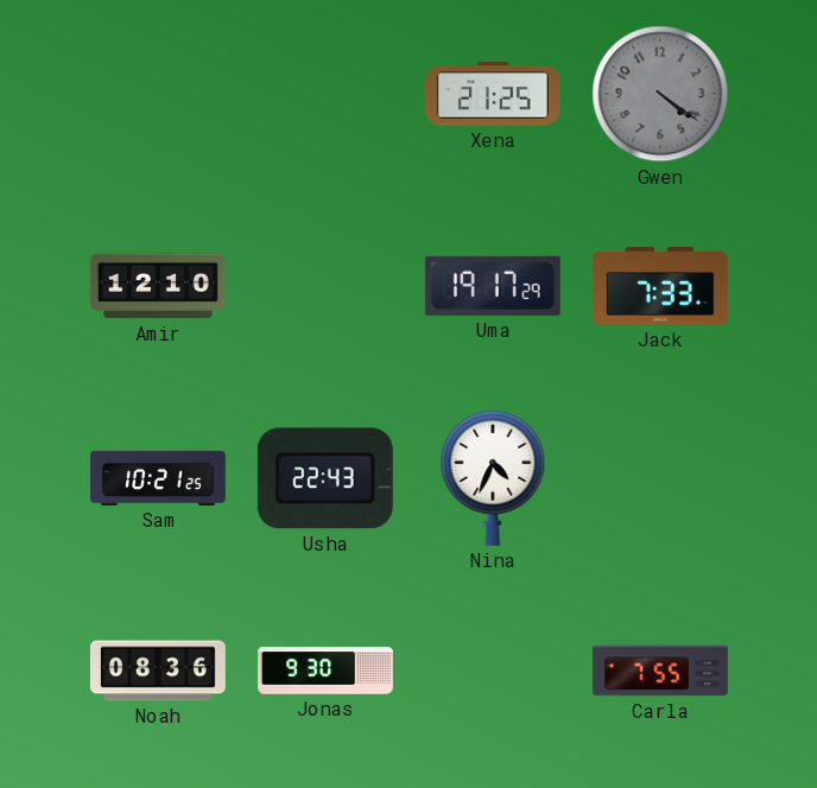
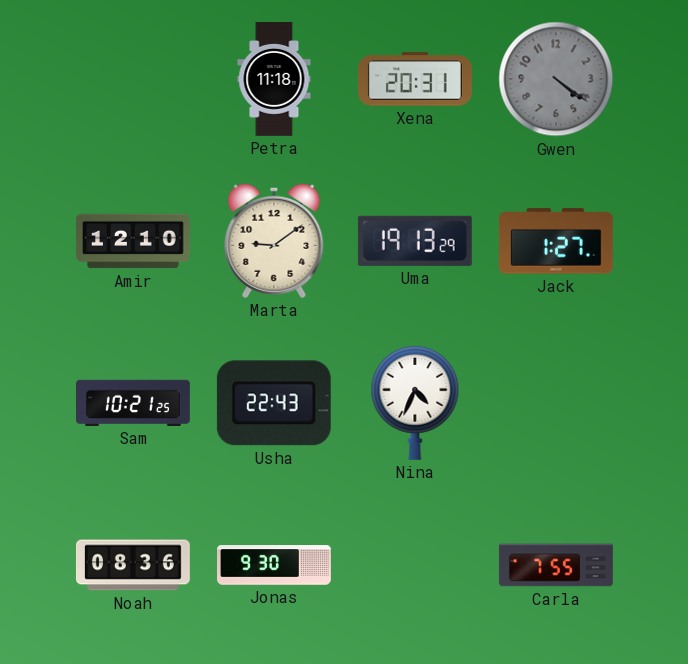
Petra: none -> 11:18
Xena: 21:25 -> 20:31
Marta: none -> 9:09
Uma: 19:17 -> 19:13
Jack: 7:33 -> 1:27
